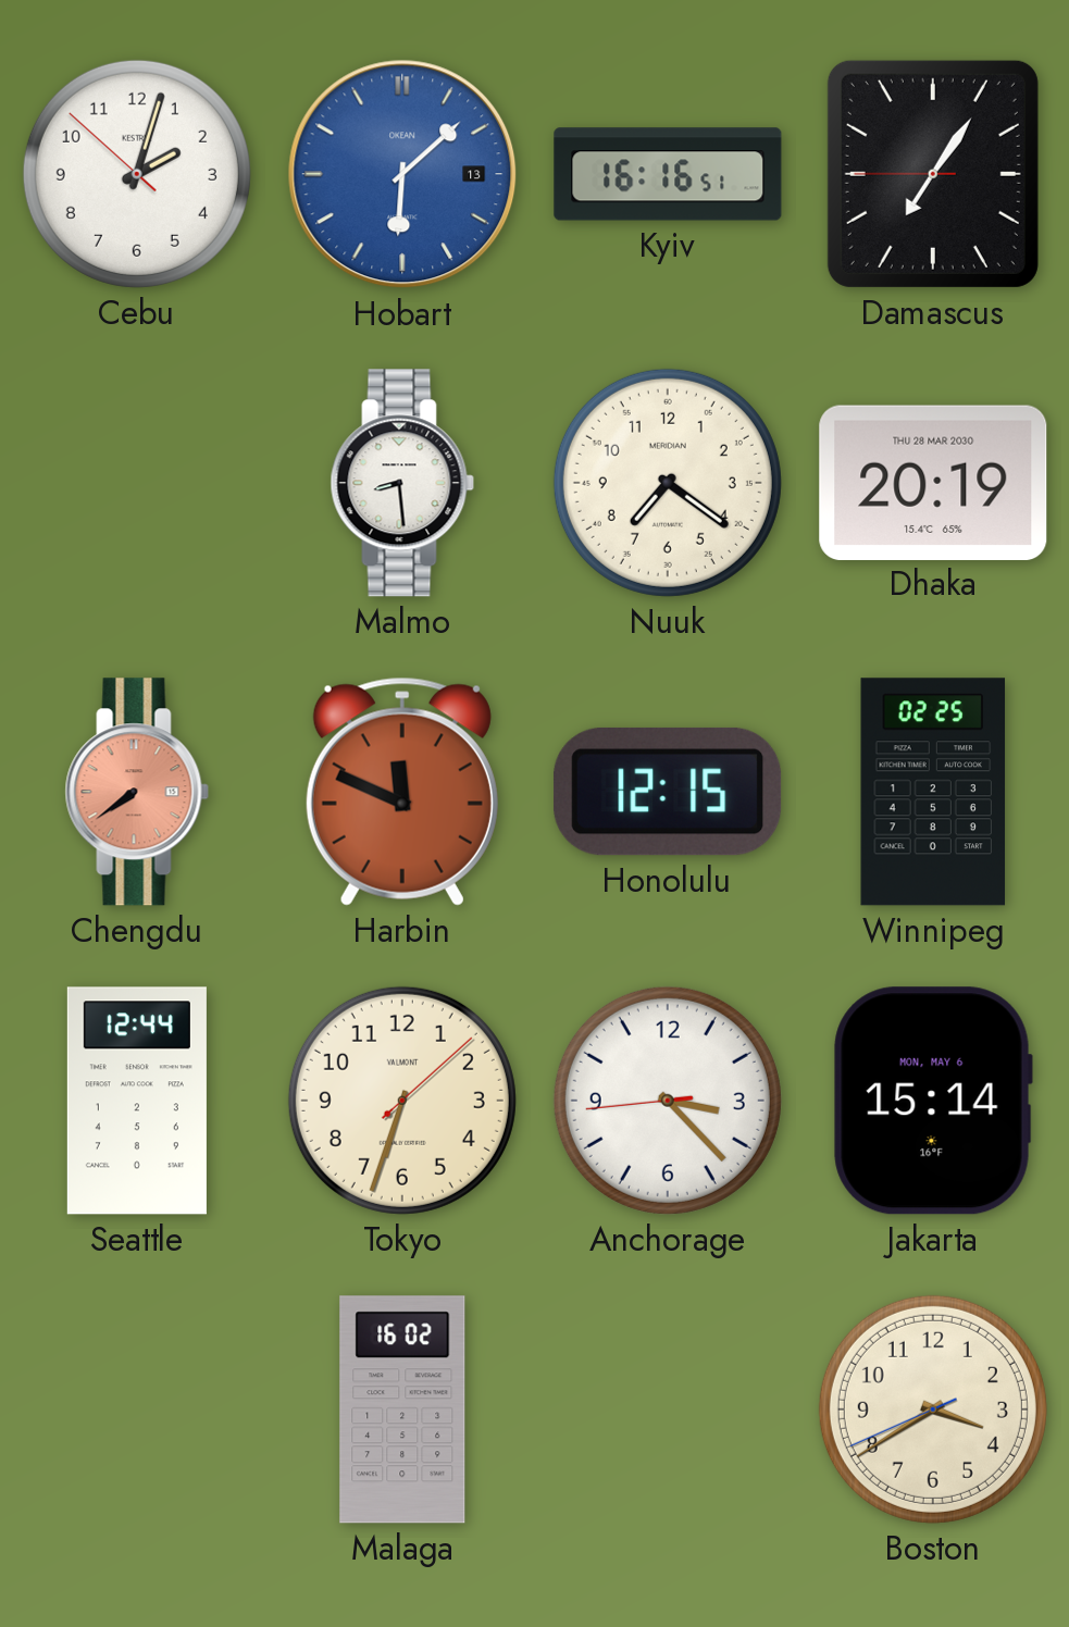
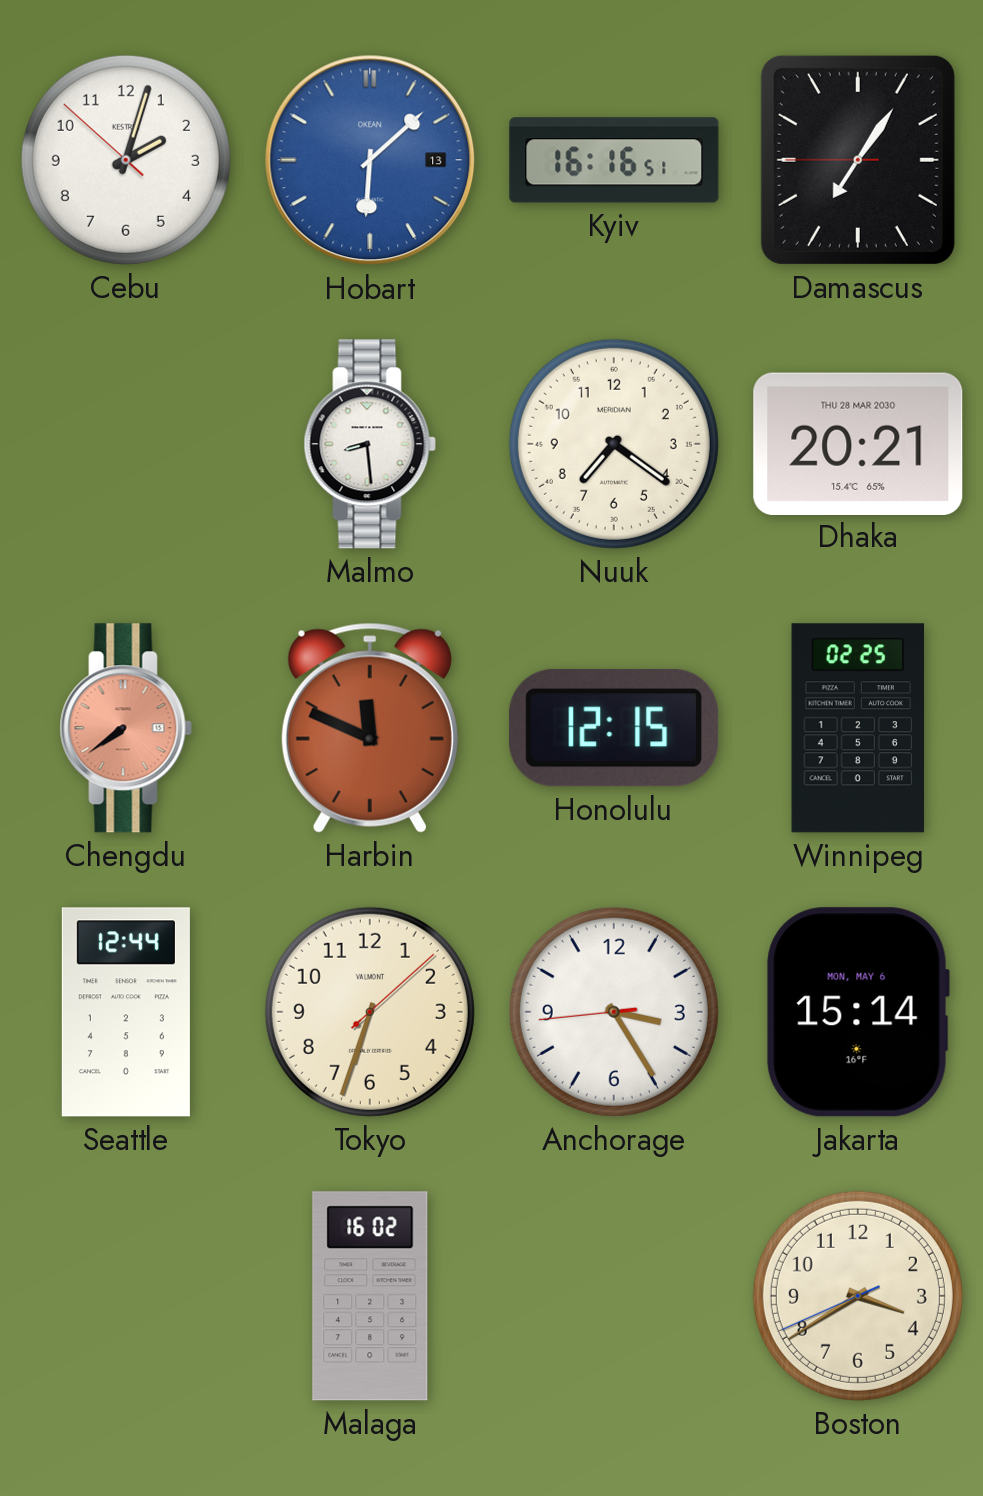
Dhaka: 20:19 -> 20:21
Anchorage: 3:22 -> 3:24
